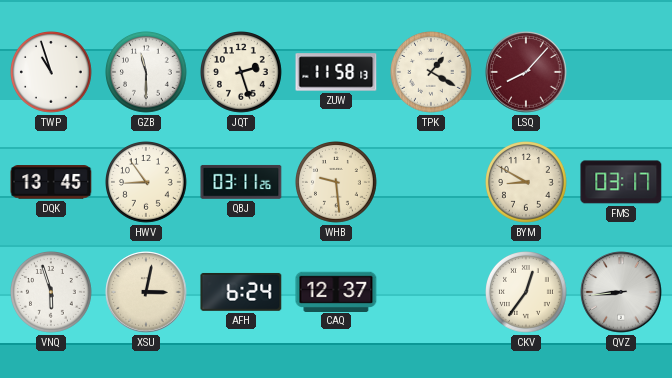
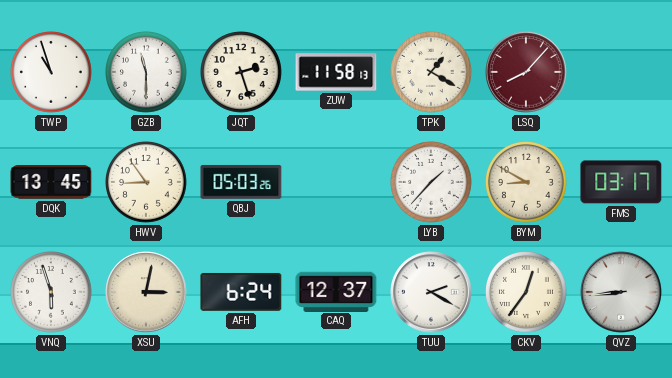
QBJ: 03:11 -> 05:03
WHB: 9:29 -> none
LYB: none -> 1:37
TUU: none -> 2:20
